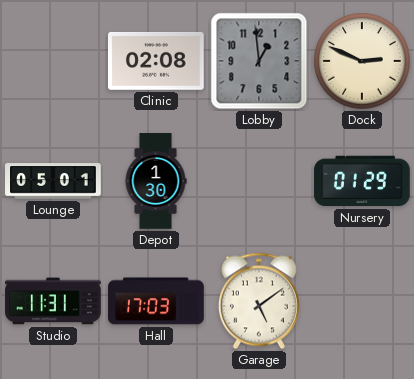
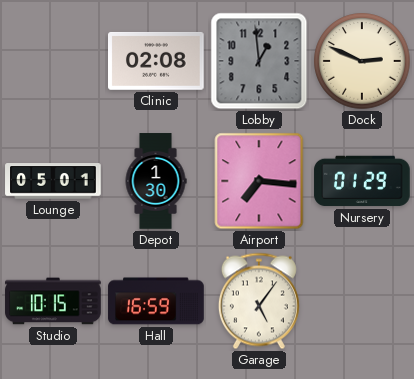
Airport: none -> 7:16
Studio: 11:31 -> 10:15
Hall: 17:03 -> 16:59
Garage: 5:09 -> 5:06
